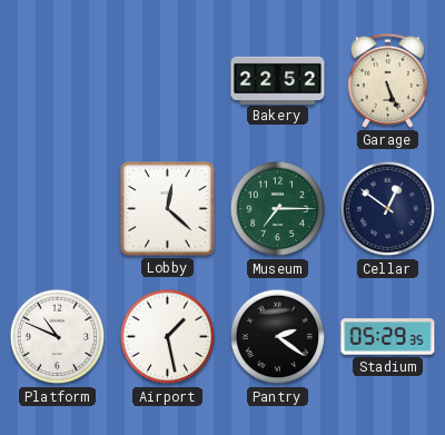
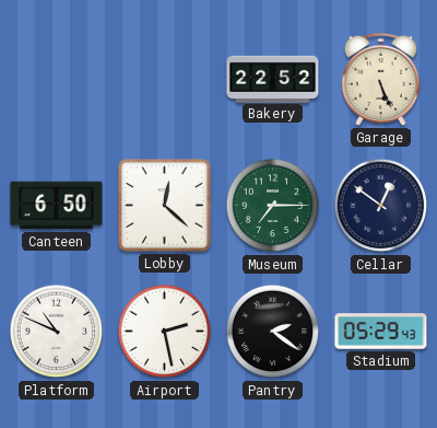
Canteen: none -> 6:50
Airport: 1:28 -> 2:28
Stadium: 05:29:35 -> 05:29:43
